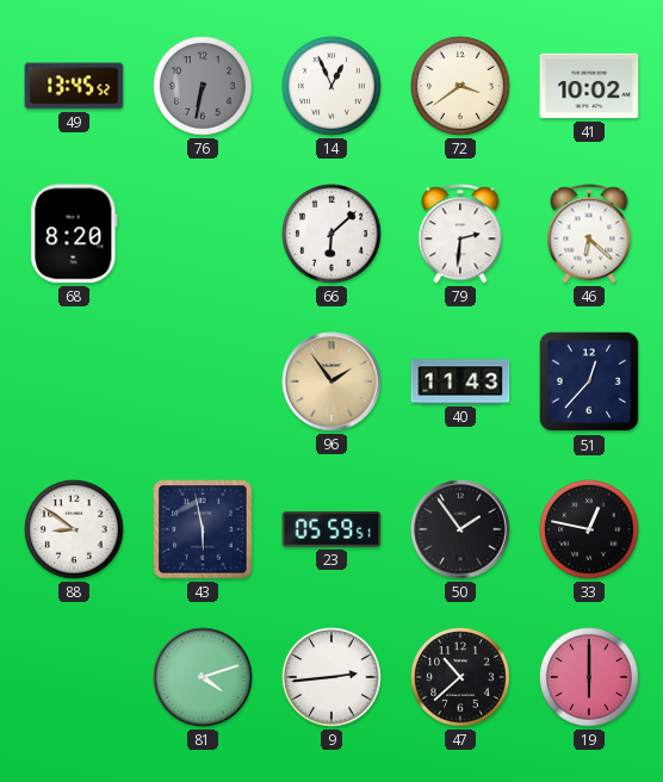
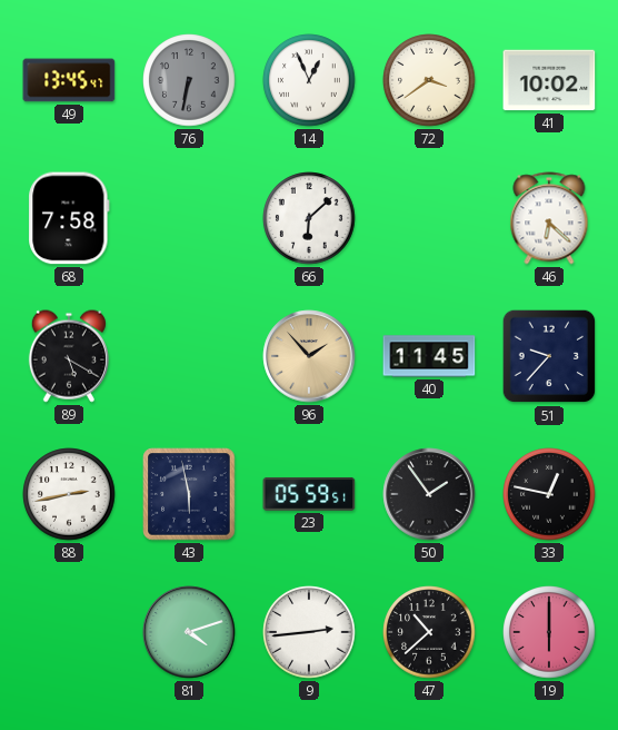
49: 13:45:52 -> 13:45:47
68: 8:20 -> 7:58
79: 2:31 -> none
89: none -> 5:20
96: 1:54 -> 1:53
40: 11:43 -> 11:45
51: 12:37 -> 9:37
88: 8:51 -> 2:43
